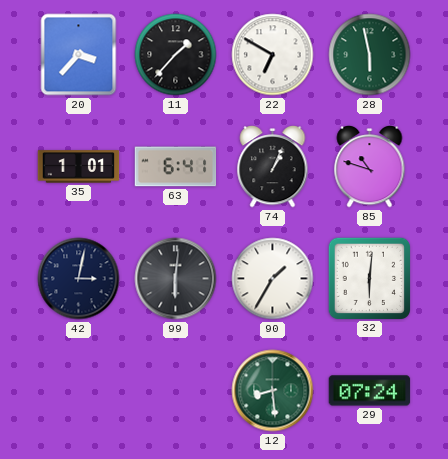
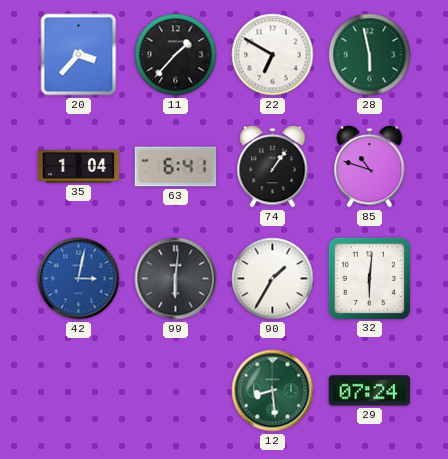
35: 1:01 -> 1:04
74: 1:04 -> 1:06
42 dial: navy -> blue
